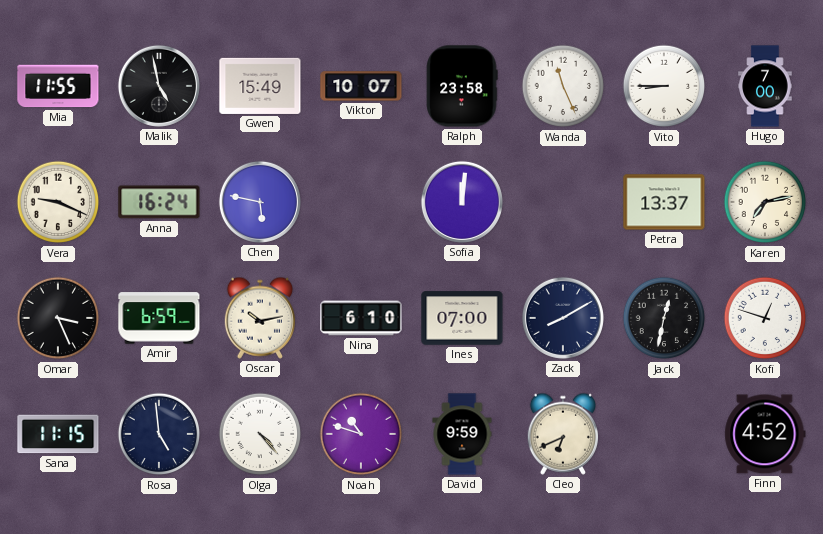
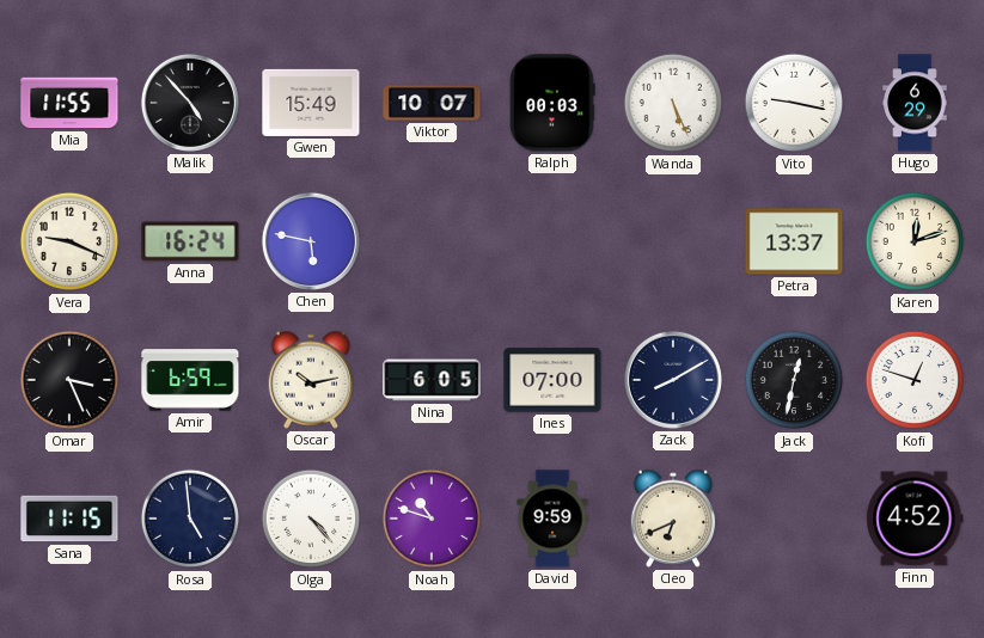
Malik: 4:58 -> 4:53
Ralph: 23:58 -> 00:03
Wanda: 11:26 -> 5:26
Vito: 8:45 -> 9:17
Hugo: 7:00 -> 6:29
Sofia: 12:01 -> none
Karen: 7:13 -> 12:12
Nina: 6:10 -> 6:05
